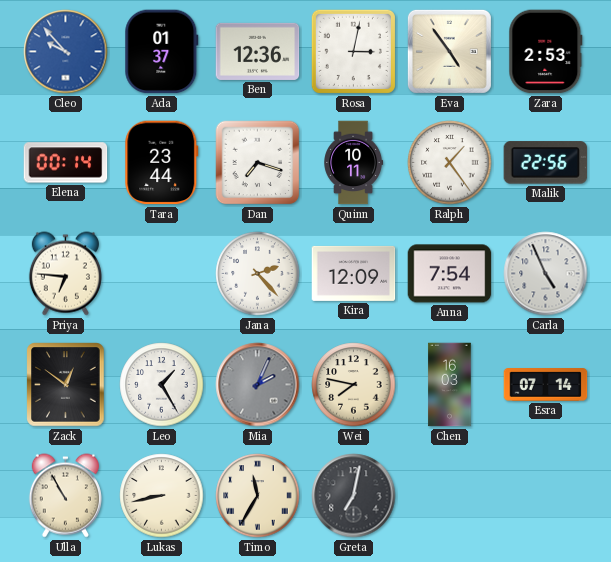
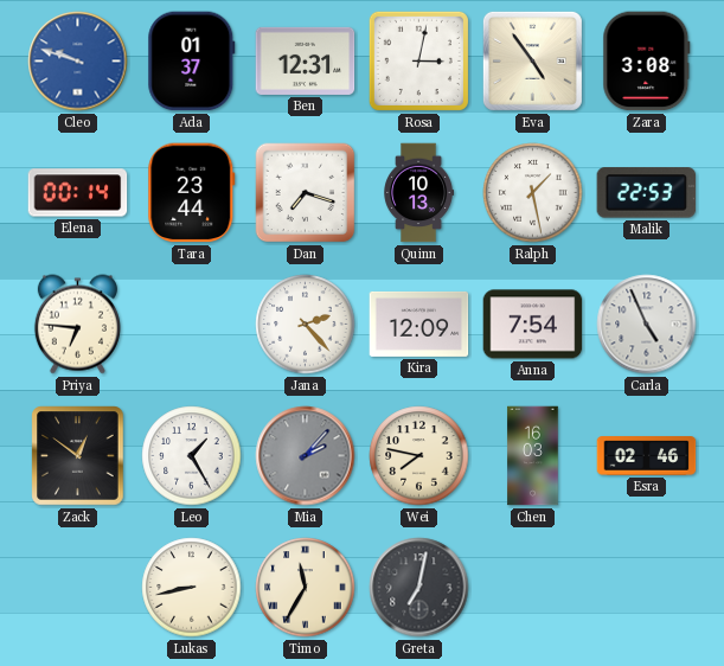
Cleo: 9:53 -> 9:48
Ben: 12:36 -> 12:31
Zara: 2:53 -> 3:08
Quinn: 10:11 -> 10:13
Ralph: 1:24 -> 1:28
Malik: 22:56 -> 22:53
Mia: 2:04 -> 2:07
Esra: 07:14 -> 02:46
Ulla: 10:55 -> none
